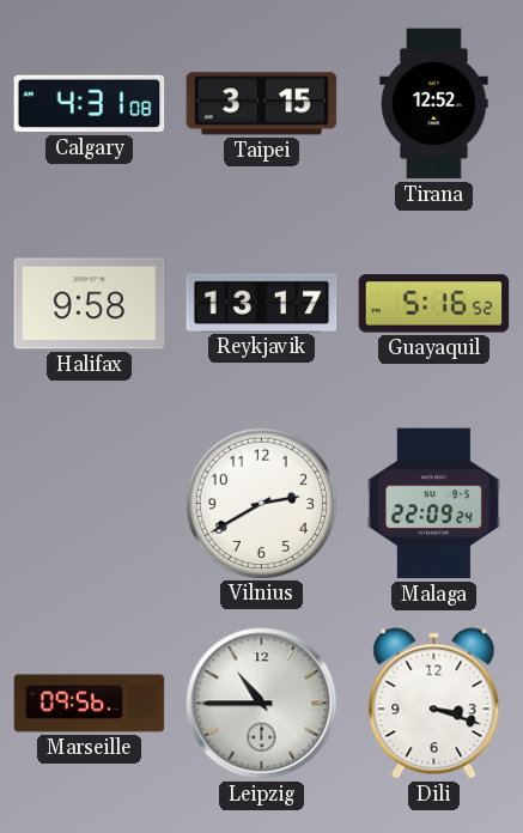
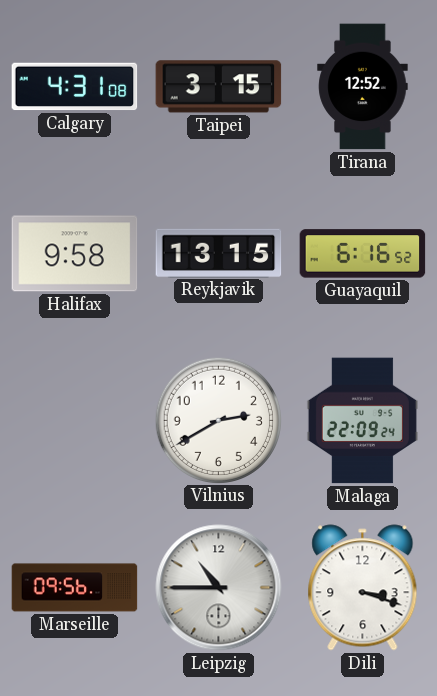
Reykjavik: 13:17 -> 13:15
Guayaquil: 5:16 -> 6:16
